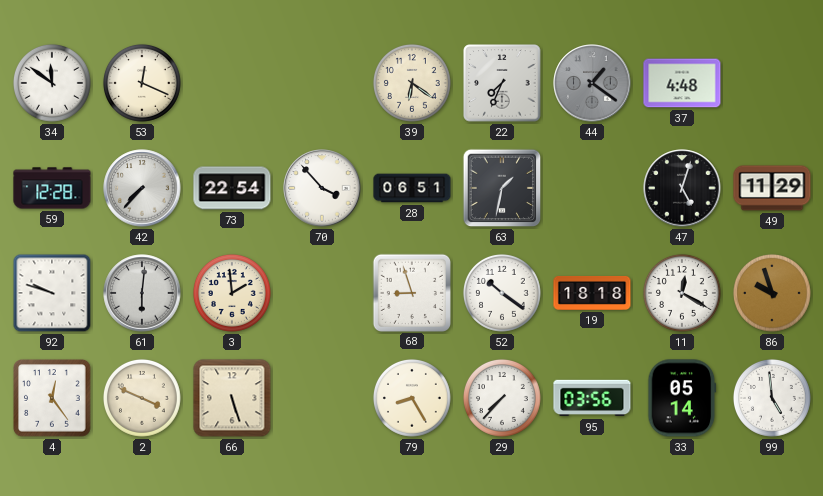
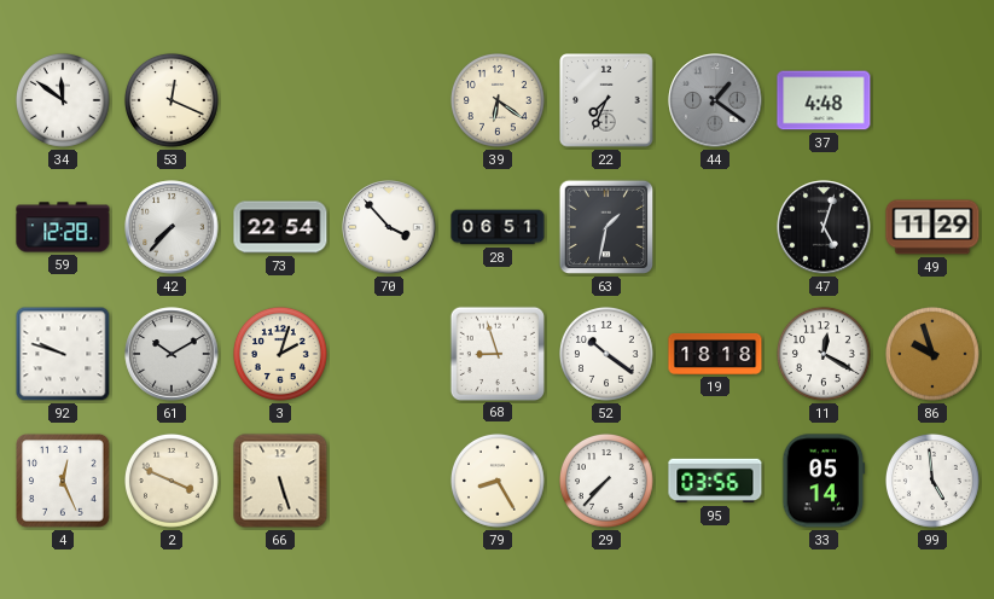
61: 6:01 -> 10:10
3: 1:59 -> 2:03
4: 12:24 -> 12:26
